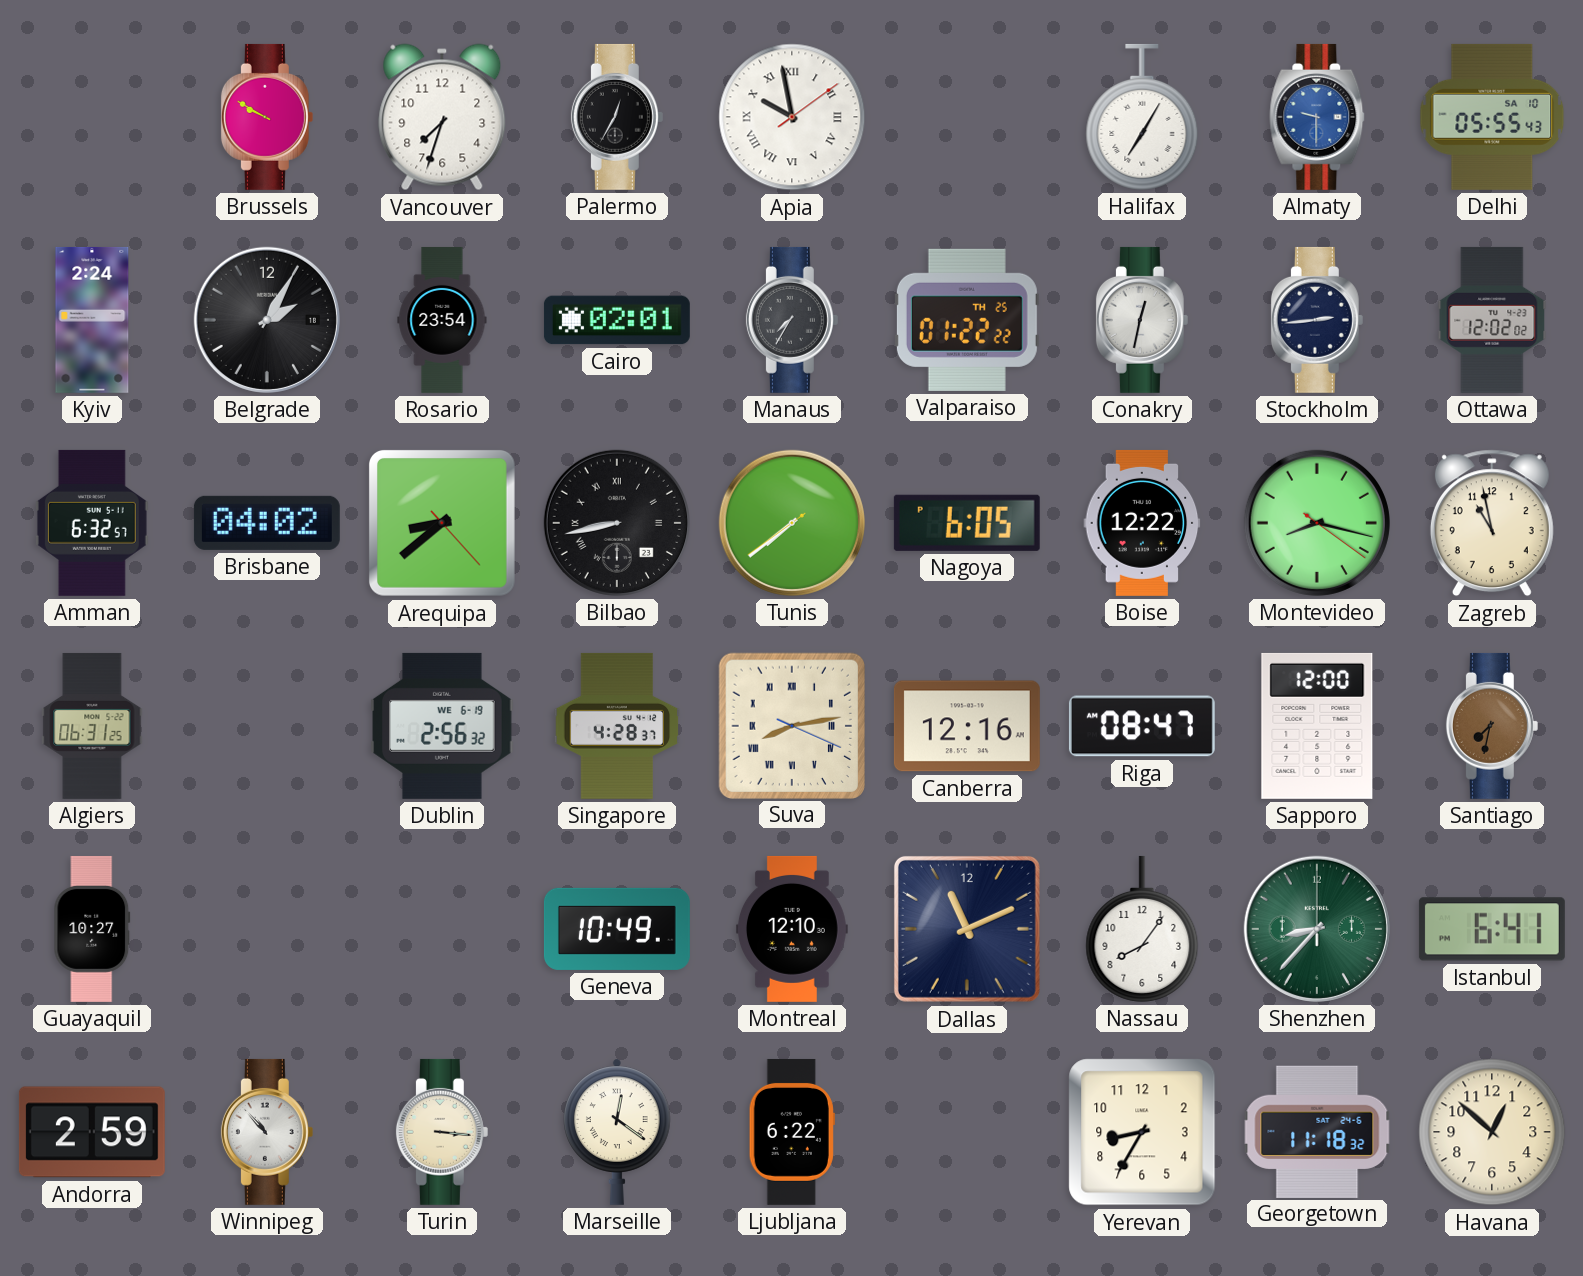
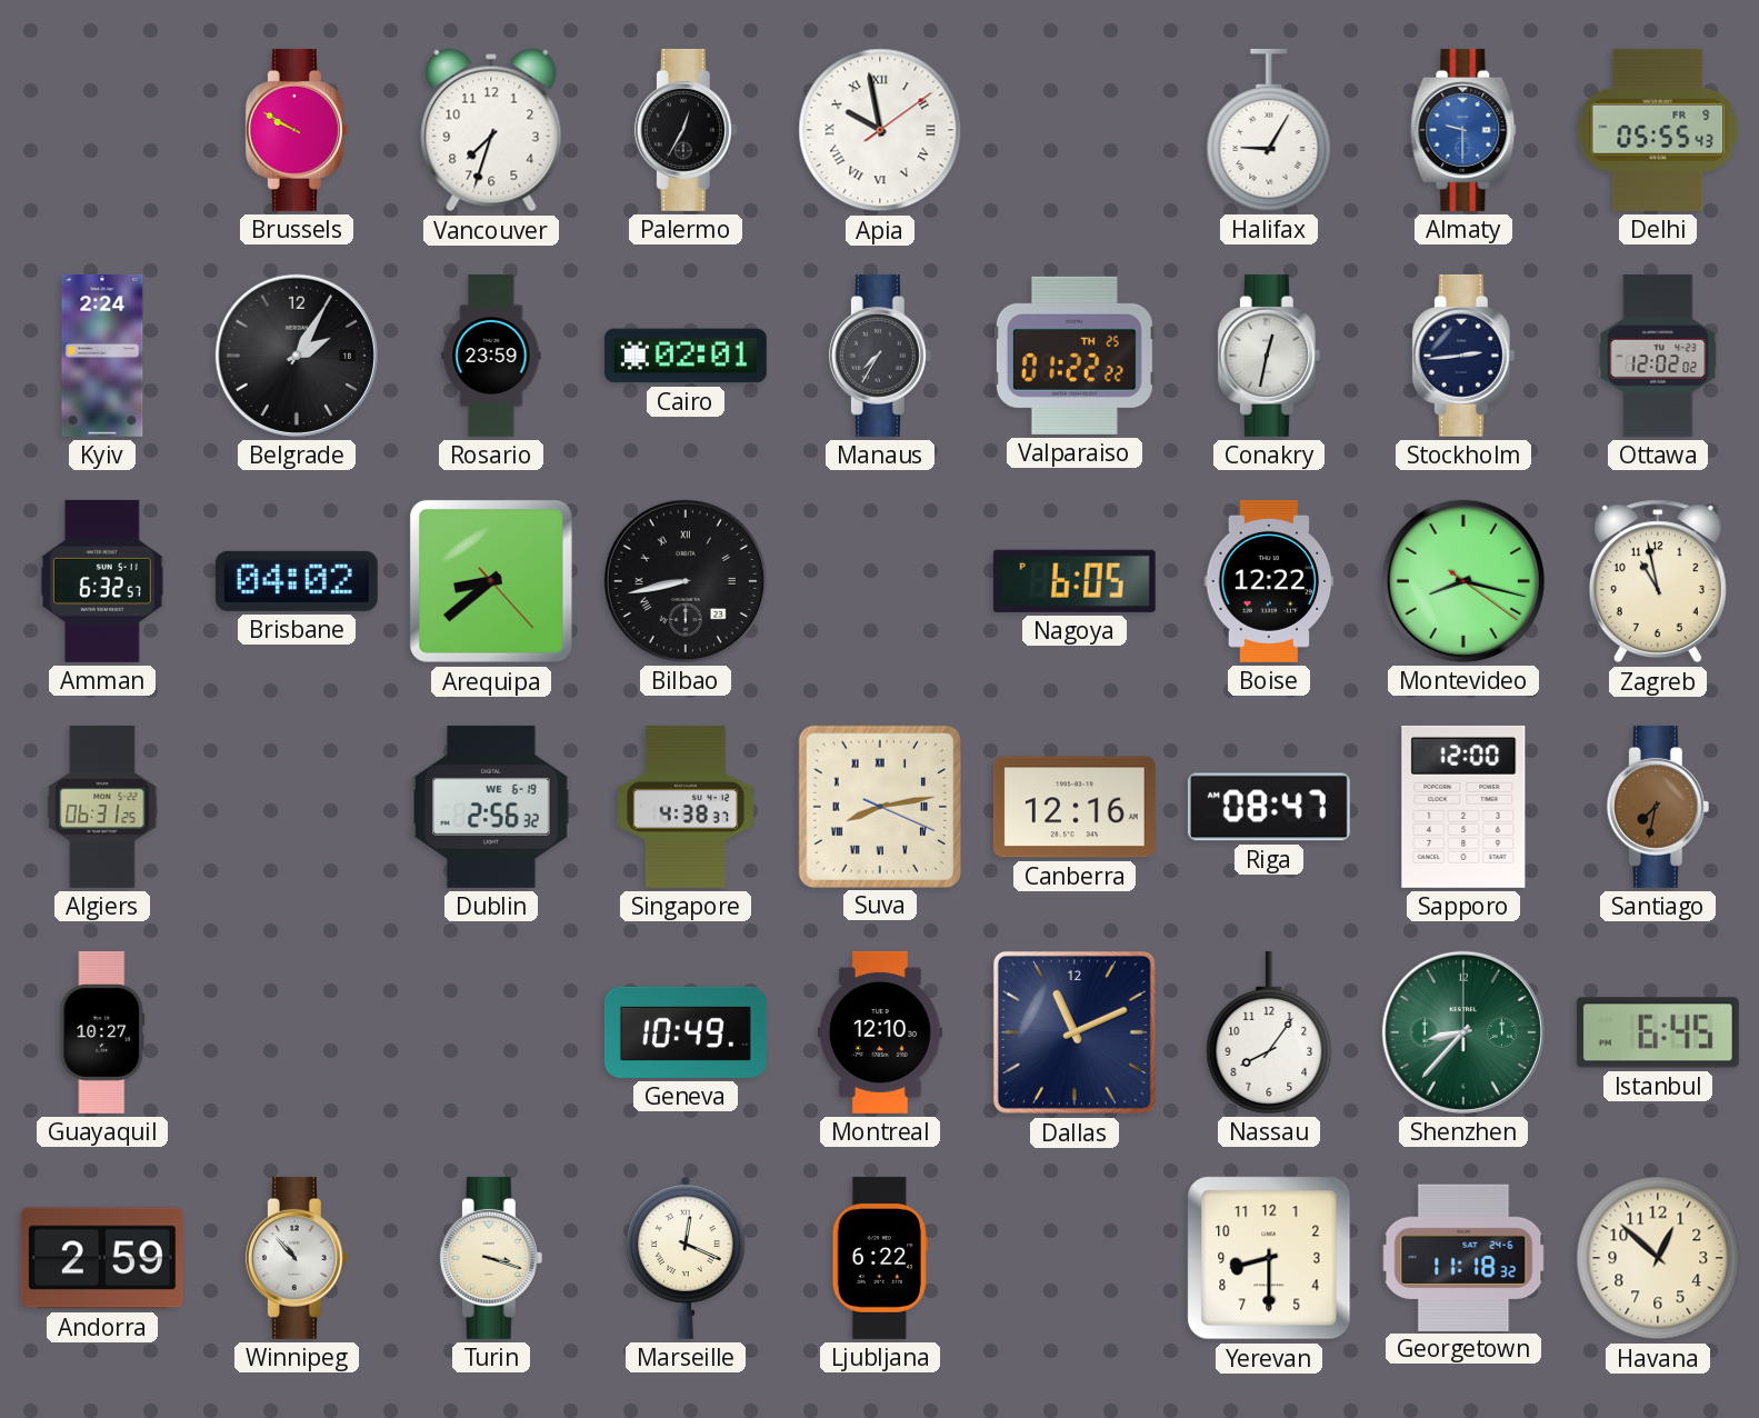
Halifax: 7:05 -> 9:05
Delhi date: SA 10 -> FR 9
Rosario: 23:54 -> 23:59
Tunis: 7:38 -> none
Singapore: 4:28 -> 4:38
Istanbul: 6:41 -> 6:45
Turin: 3:16 -> 3:18
Marseille: 12:21 -> 12:19
Yerevan: 8:35 -> 8:30
